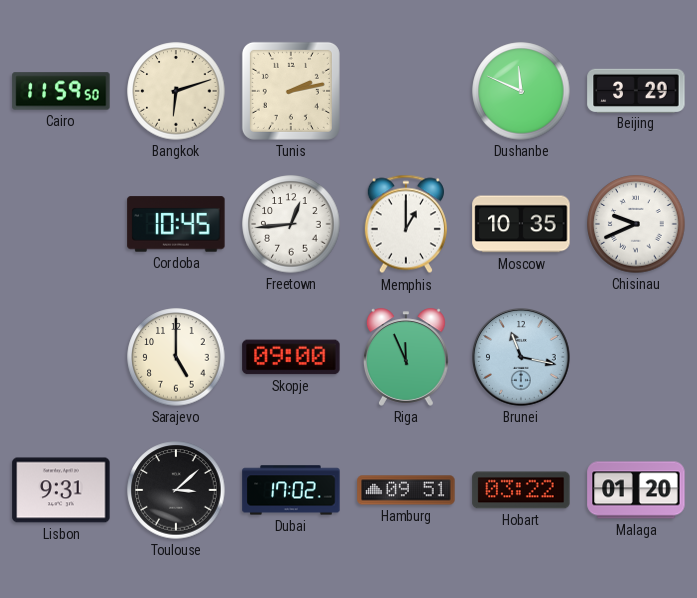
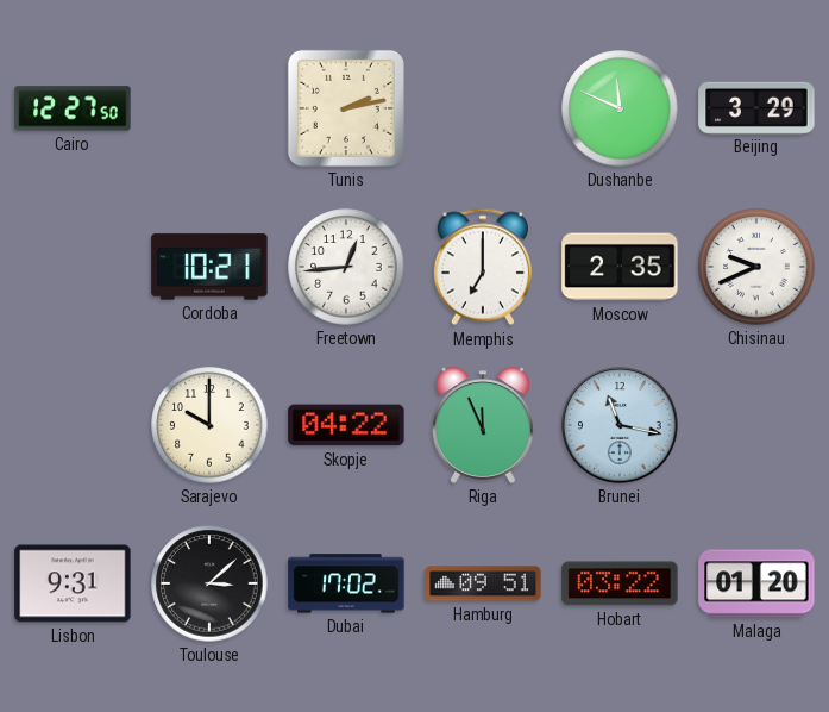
Cairo: 11:59 -> 12:27
Bangkok: 6:12 -> none
Cordoba: 10:45 -> 10:21
Memphis: 1:00 -> 7:00
Moscow: 10:35 -> 2:35
Sarajevo: 5:00 -> 10:00
Skopje: 09:00 -> 04:22
